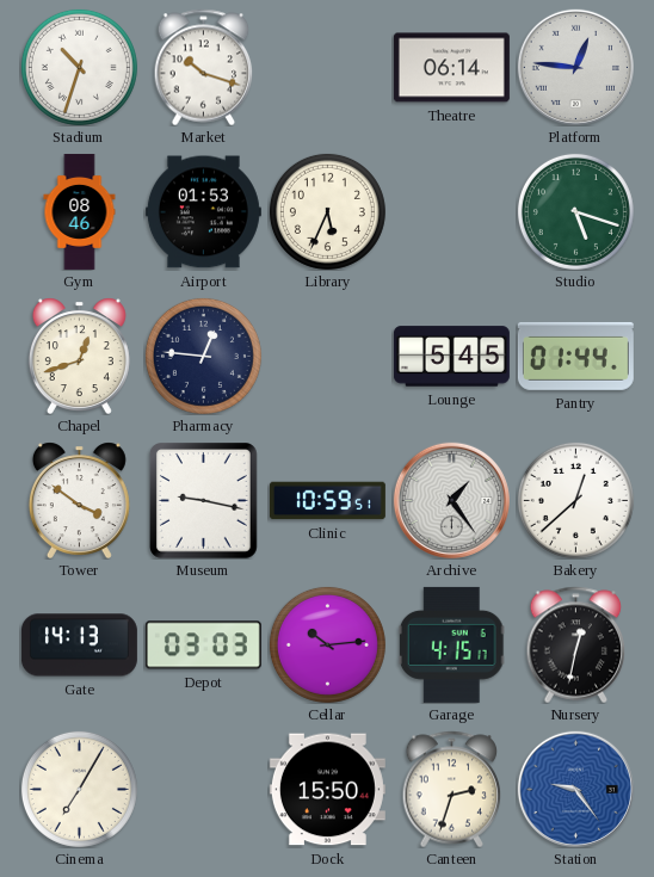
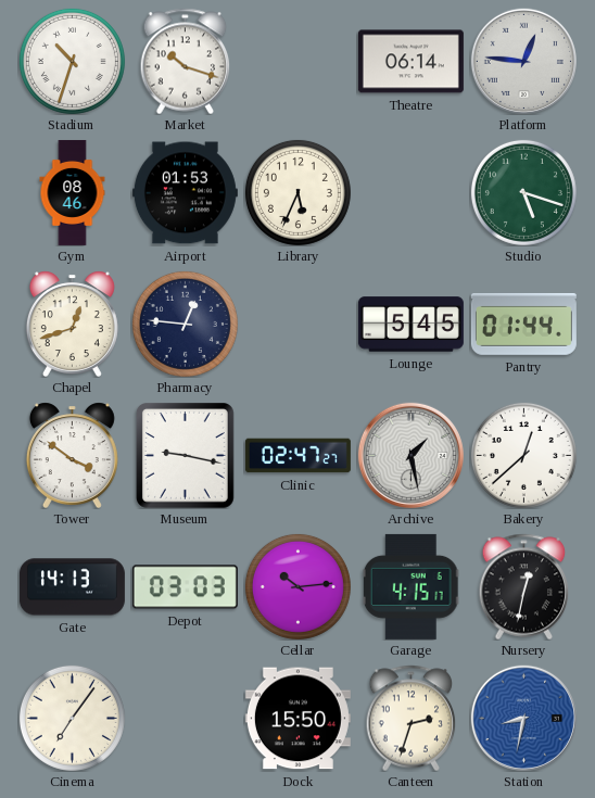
Clinic: 10:59 -> 02:47
Archive: 1:24 -> 1:28
Cinema: 7:05 -> 7:06
Station: 9:24 -> 8:32
